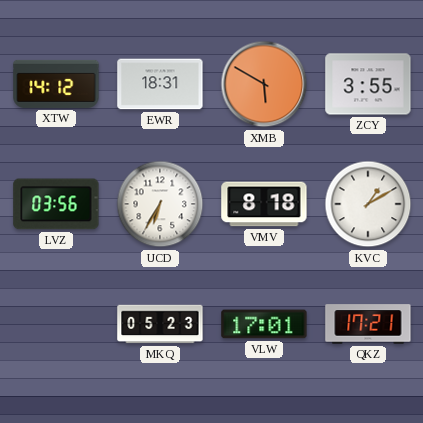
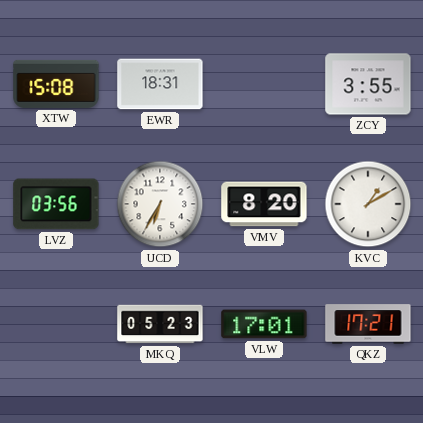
XTW: 14:12 -> 15:08
XMB: 5:50 -> none
VMV: 8:18 -> 8:20
